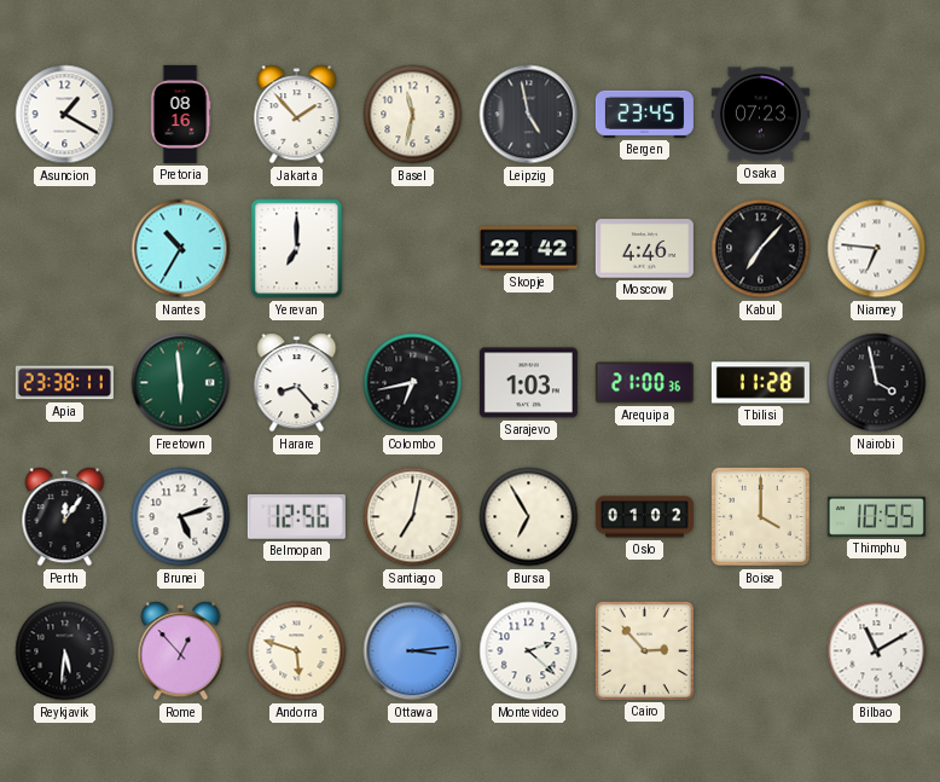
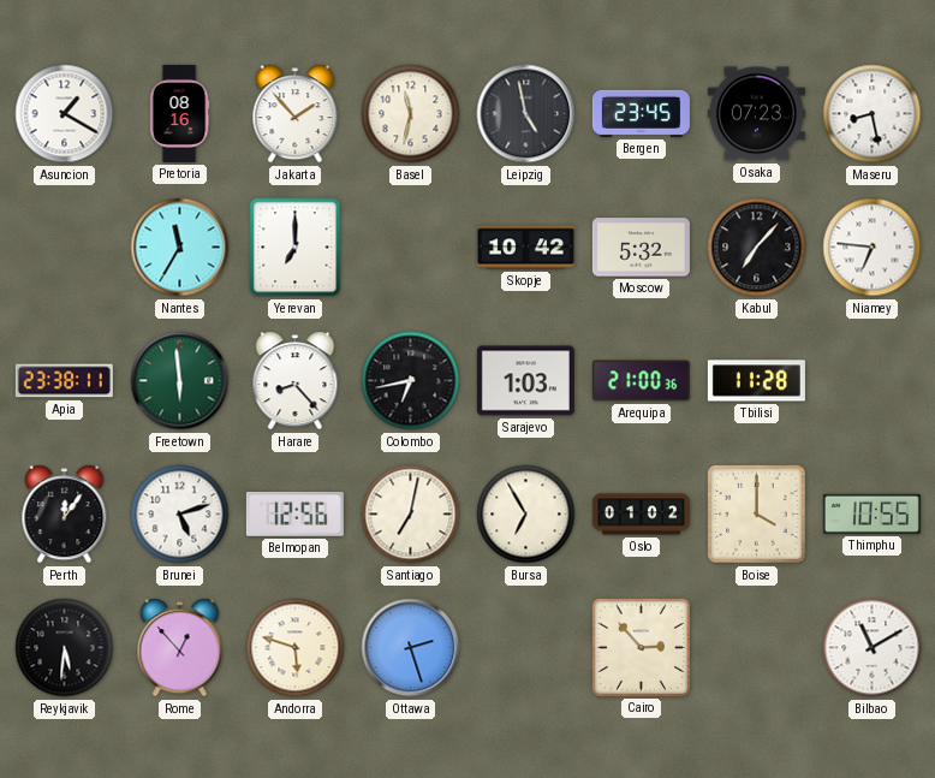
Maseru: none -> 8:28
Nantes: 10:35 -> 11:35
Skopje: 22:42 -> 10:42
Moscow: 4:46 -> 5:32
Nairobi: 3:58 -> none
Ottawa: 3:14 -> 2:27
Montevideo: 2:22 -> none
